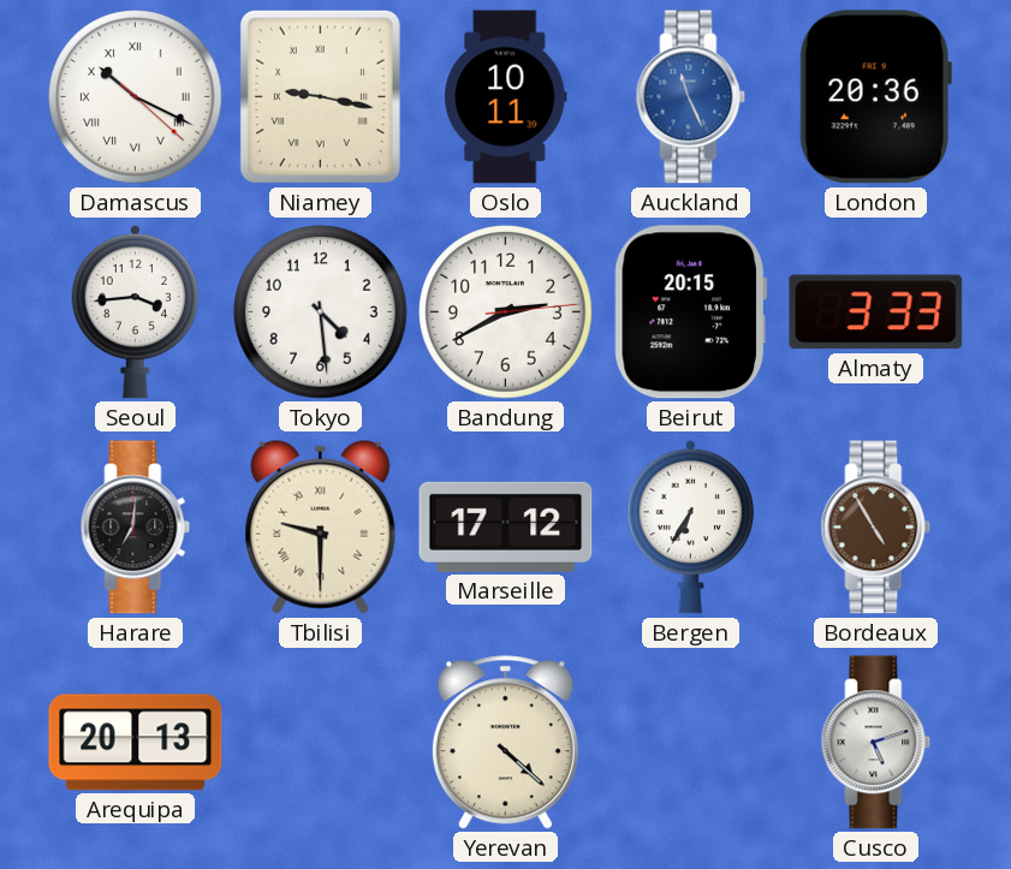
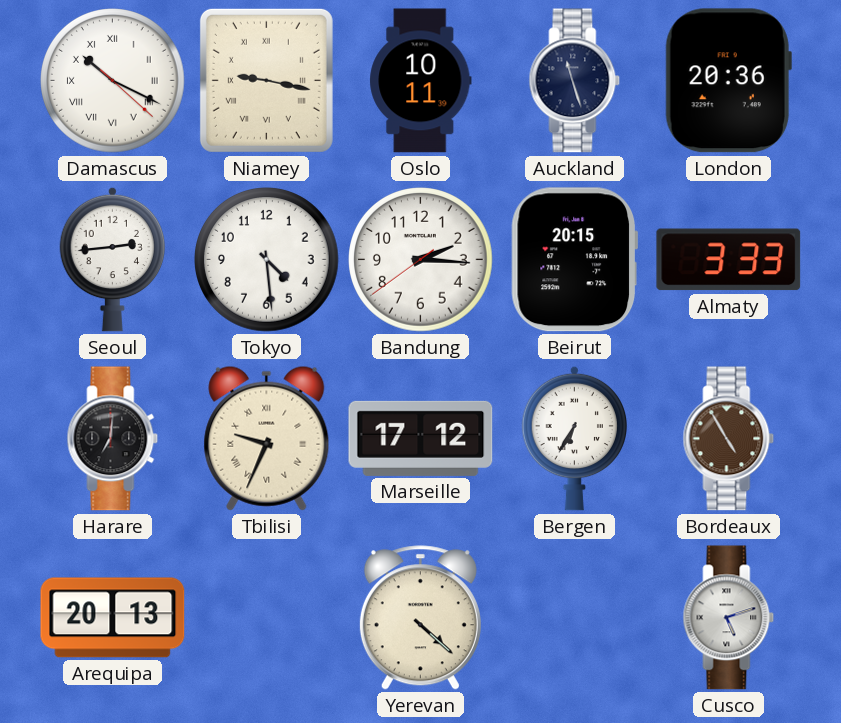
Auckland: 11:26 -> 11:27
Auckland dial: blue -> navy
Seoul: 3:44 -> 2:44
Bandung: 2:40 -> 2:15
Tbilisi: 9:30 -> 9:34
